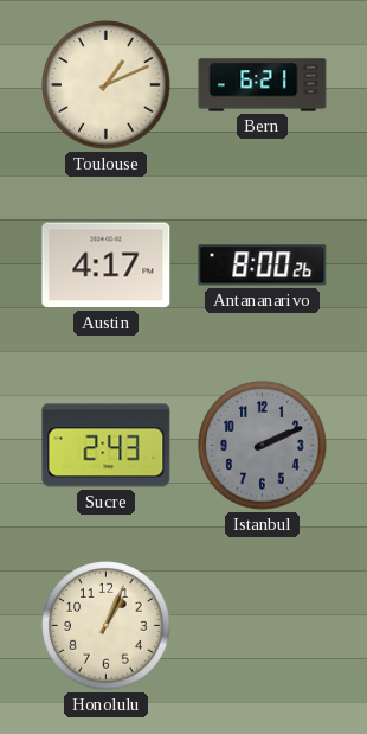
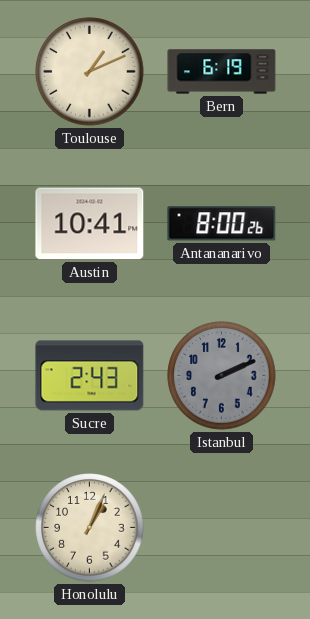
Bern: 6:21 -> 6:19
Austin: 4:17 -> 10:41
